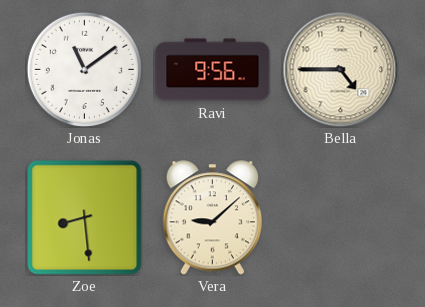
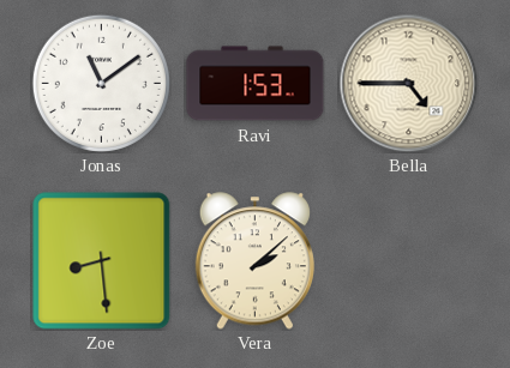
Ravi: 9:56 -> 1:53
Vera: 9:08 -> 2:08
